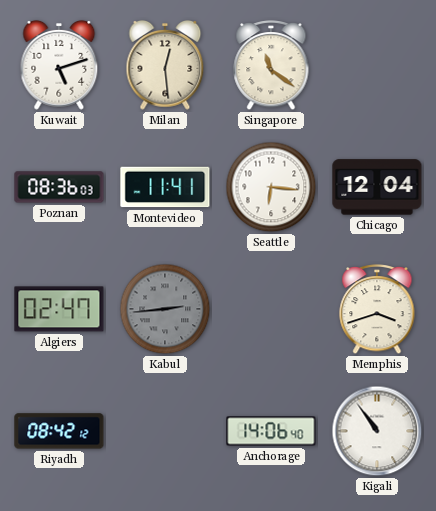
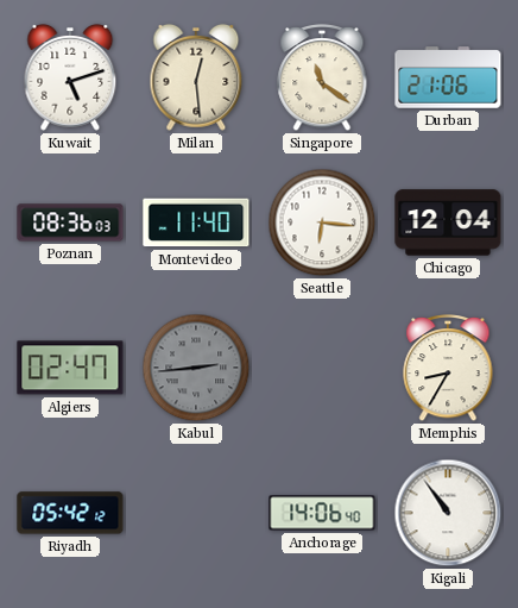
Durban: none -> 21:06
Montevideo: 11:41 -> 11:40
Memphis: 3:42 -> 8:35
Riyadh: 08:42 -> 05:42
